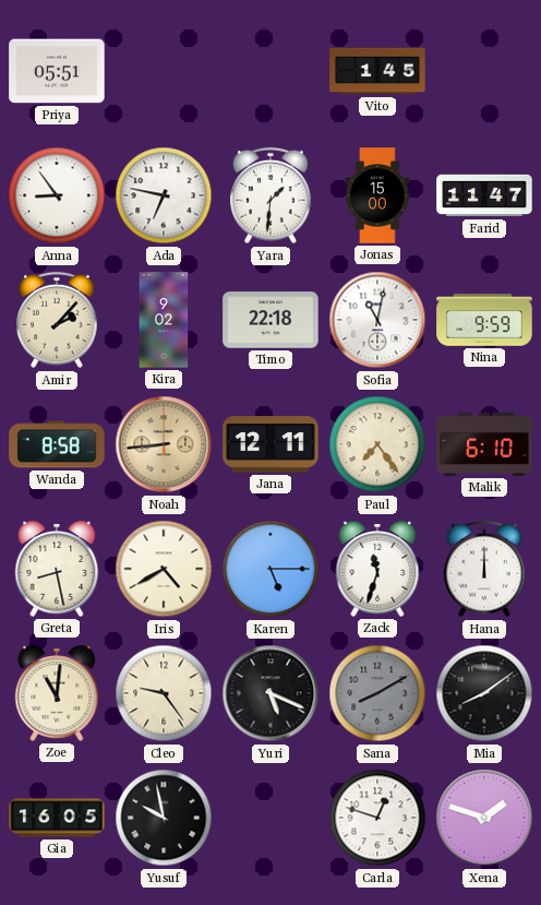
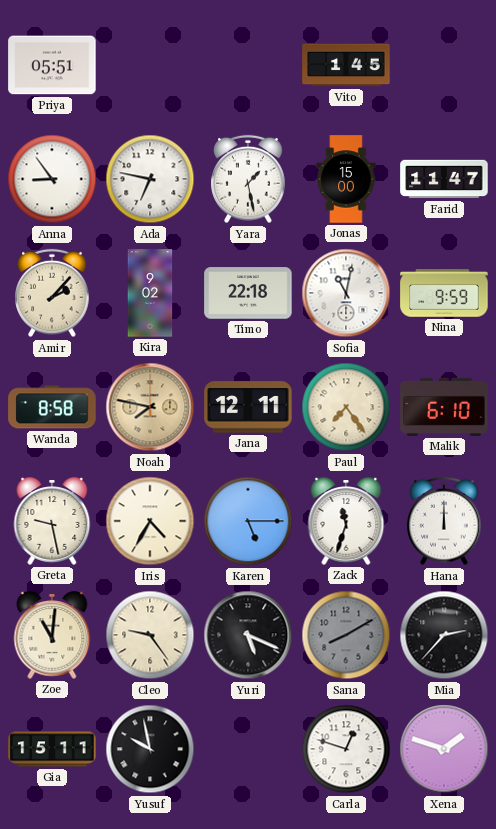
Yara: 1:31 -> 1:28
Noah: 8:44 -> 7:47
Greta: 8:28 -> 9:28
Iris: 4:40 -> 4:35
Mia: 8:09 -> 2:37
Gia: 16:05 -> 15:11
